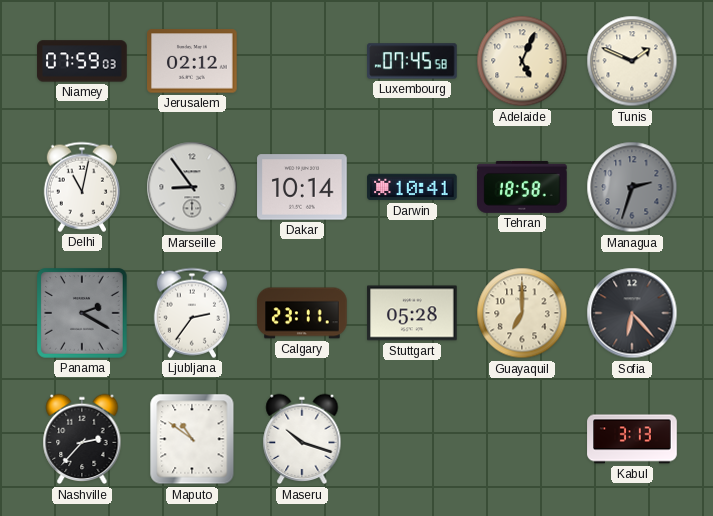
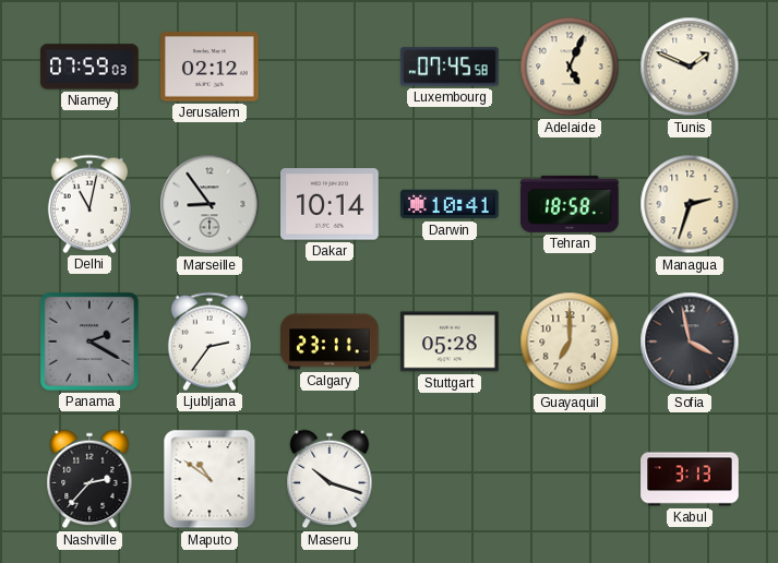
Managua dial: grey -> cream
Sofia: 6:23 -> 3:58
